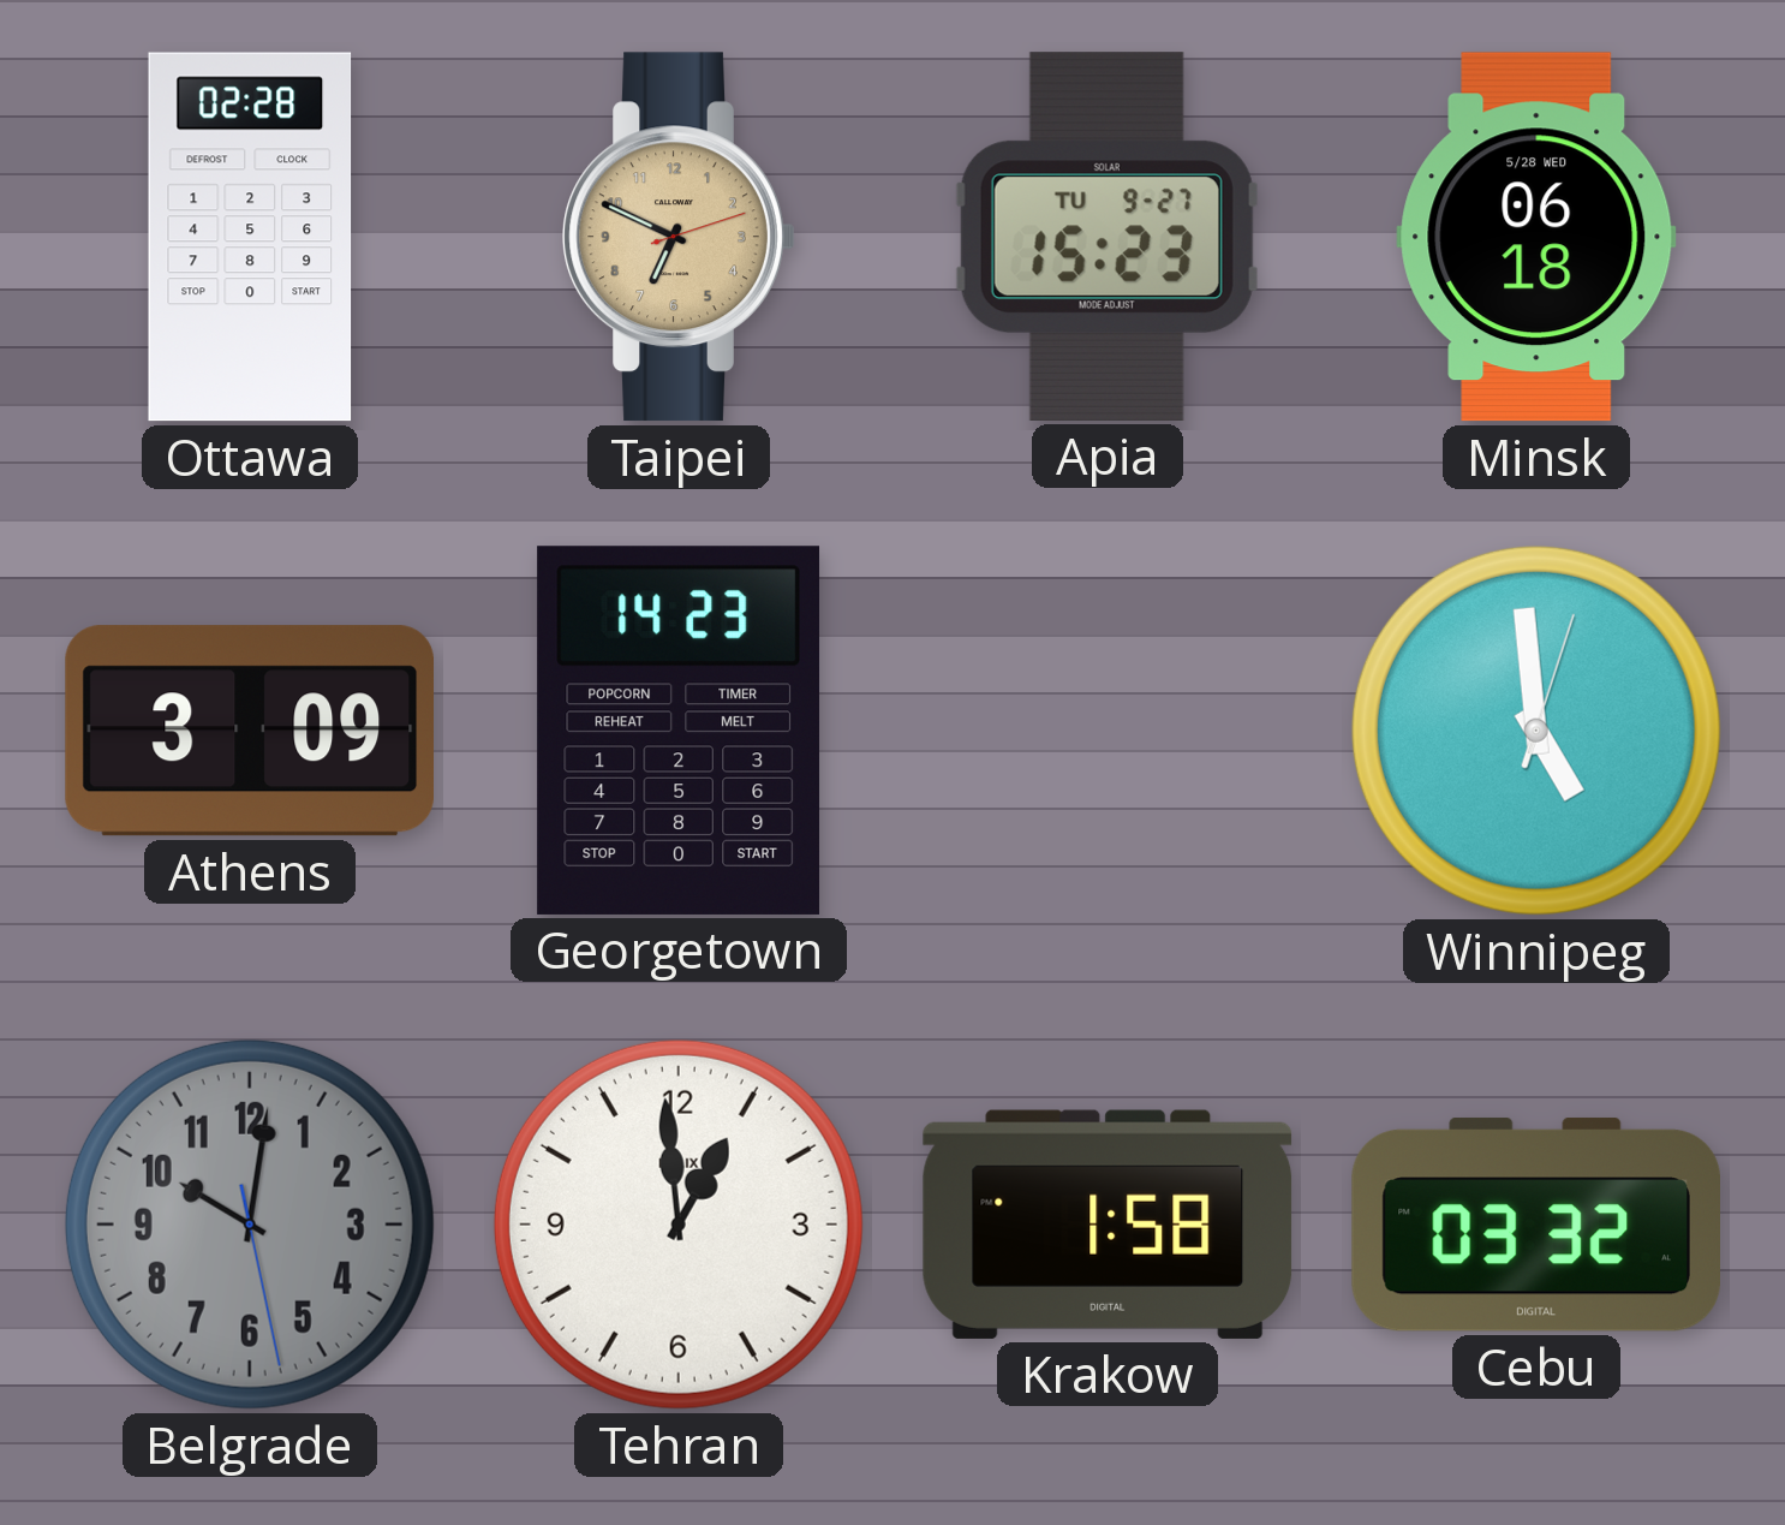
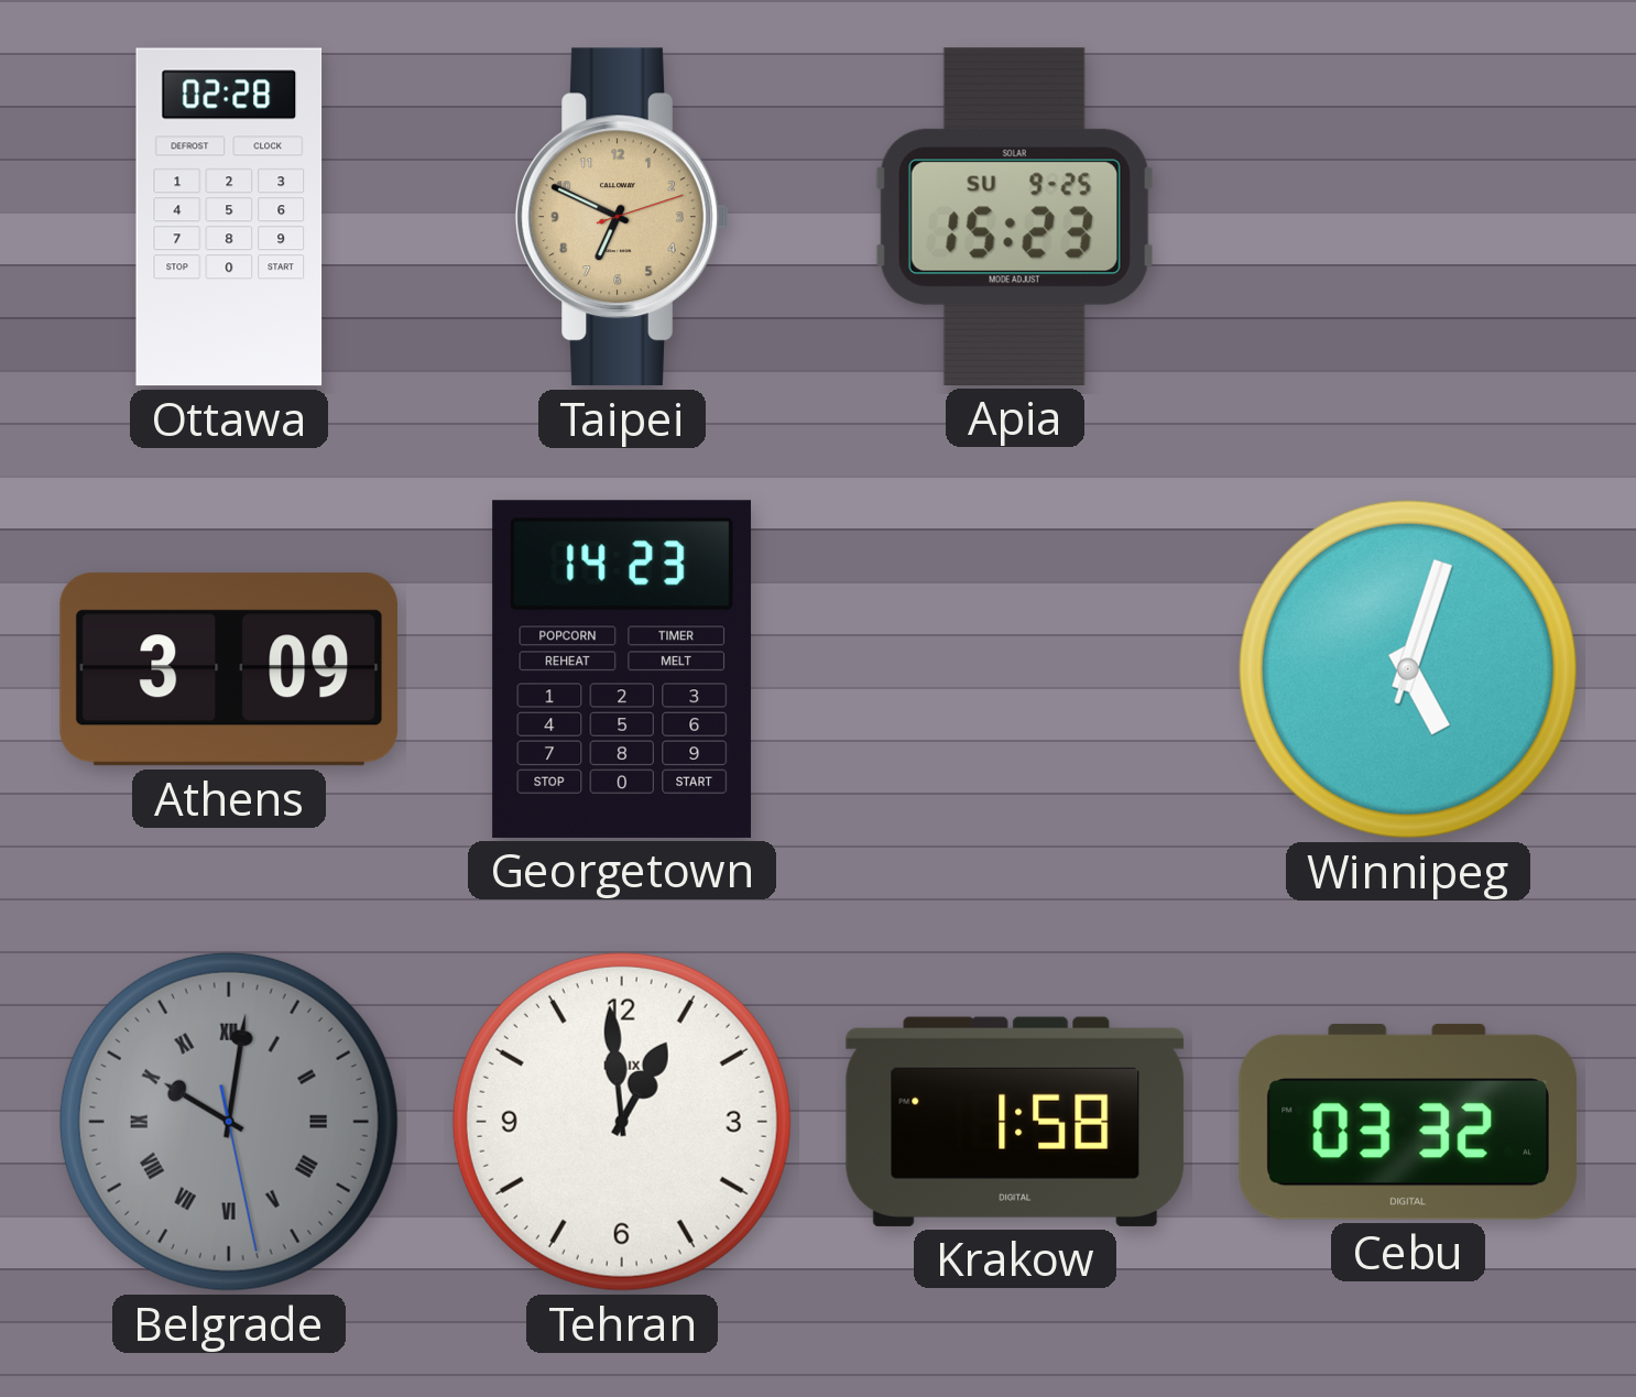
Apia date: TU 9-27 -> SU 9-25
Minsk: 06:18 -> none
Winnipeg: 4:59 -> 5:03
Belgrade numerals: Arabic -> Roman
